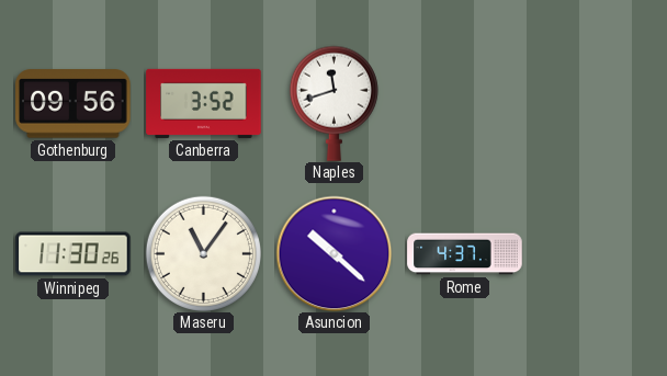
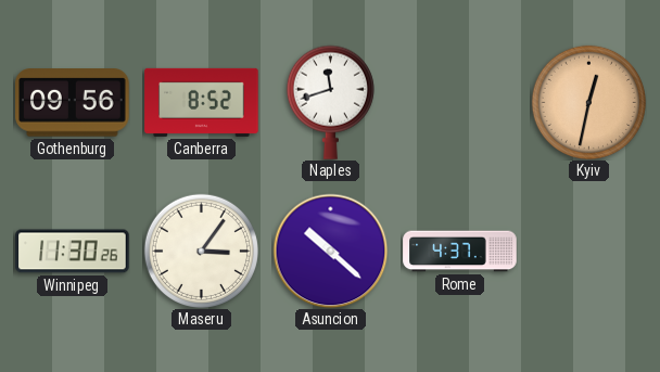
Canberra: 3:52 -> 8:52
Kyiv: none -> 12:32
Maseru: 11:06 -> 3:06
